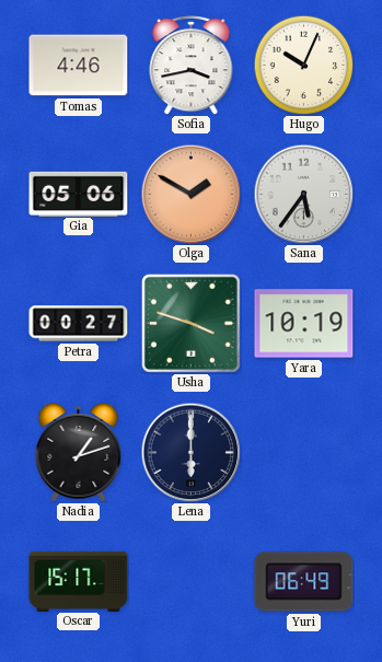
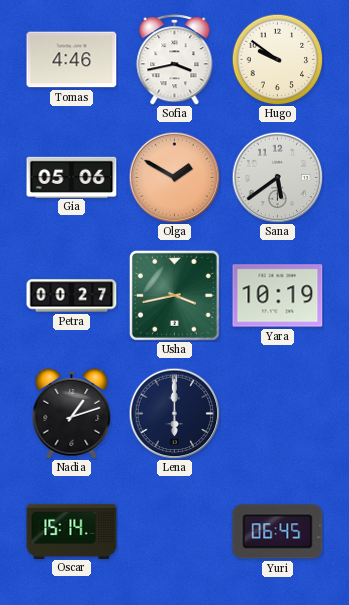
Hugo: 10:04 -> 9:51
Sana: 5:36 -> 5:39
Usha: 3:48 -> 3:43
Oscar: 15:17 -> 15:14
Yuri: 06:49 -> 06:45
